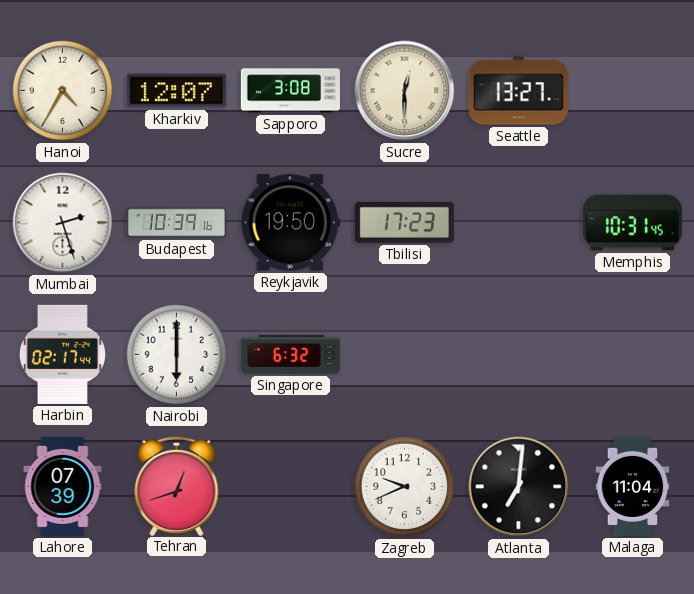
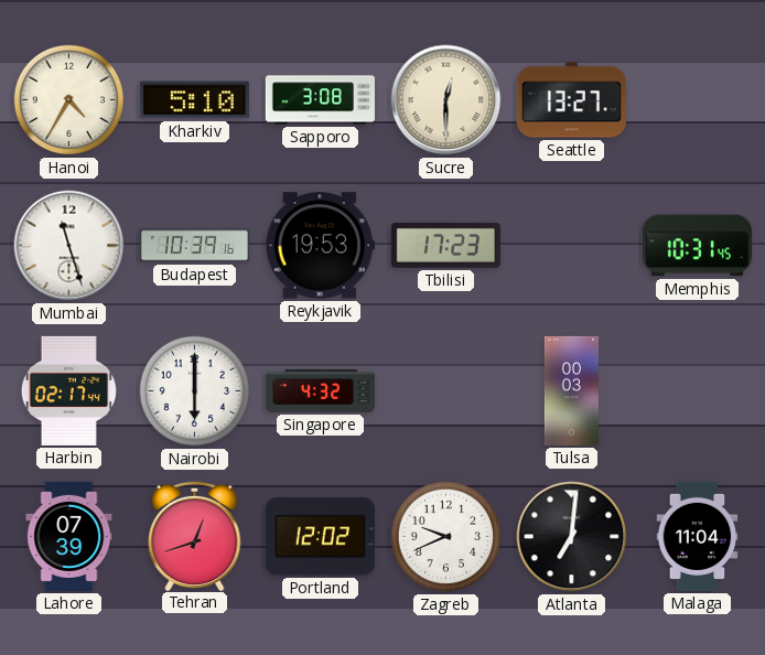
Kharkiv: 12:07 -> 5:10
Mumbai: 2:27 -> 11:27
Reykjavik: 19:50 -> 19:53
Singapore: 6:32 -> 4:32
Tulsa: none -> 00:03
Portland: none -> 12:02
